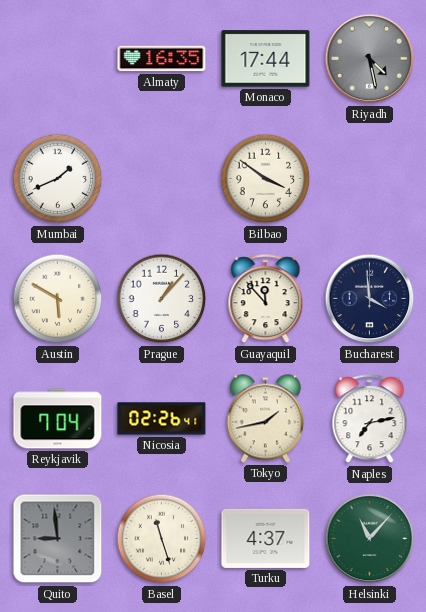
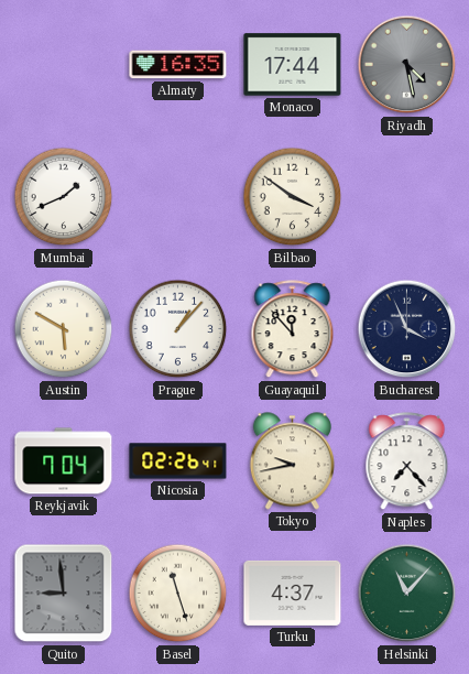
Bucharest: 3:59 -> 3:56
Tokyo: 1:43 -> 9:43
Naples: 7:13 -> 7:23
